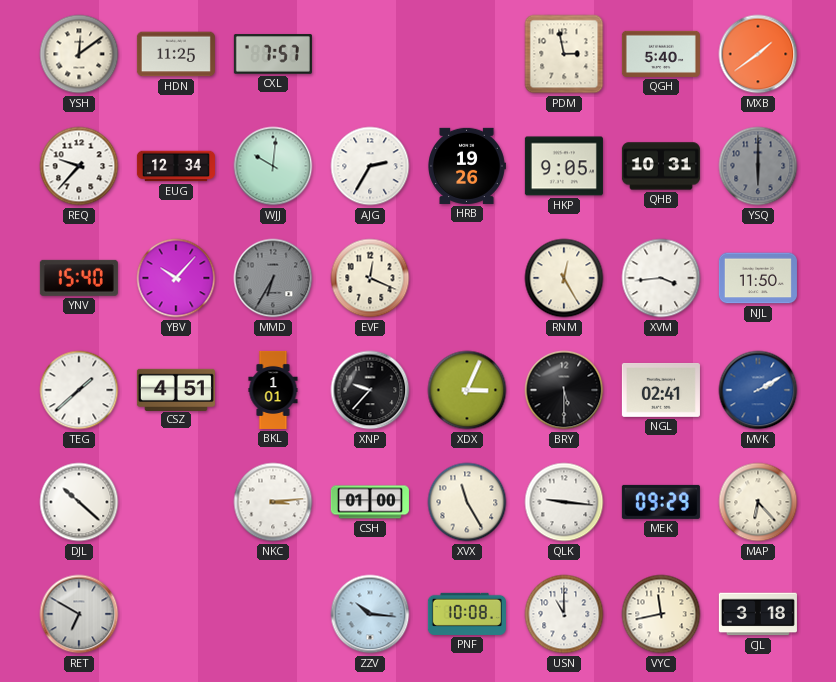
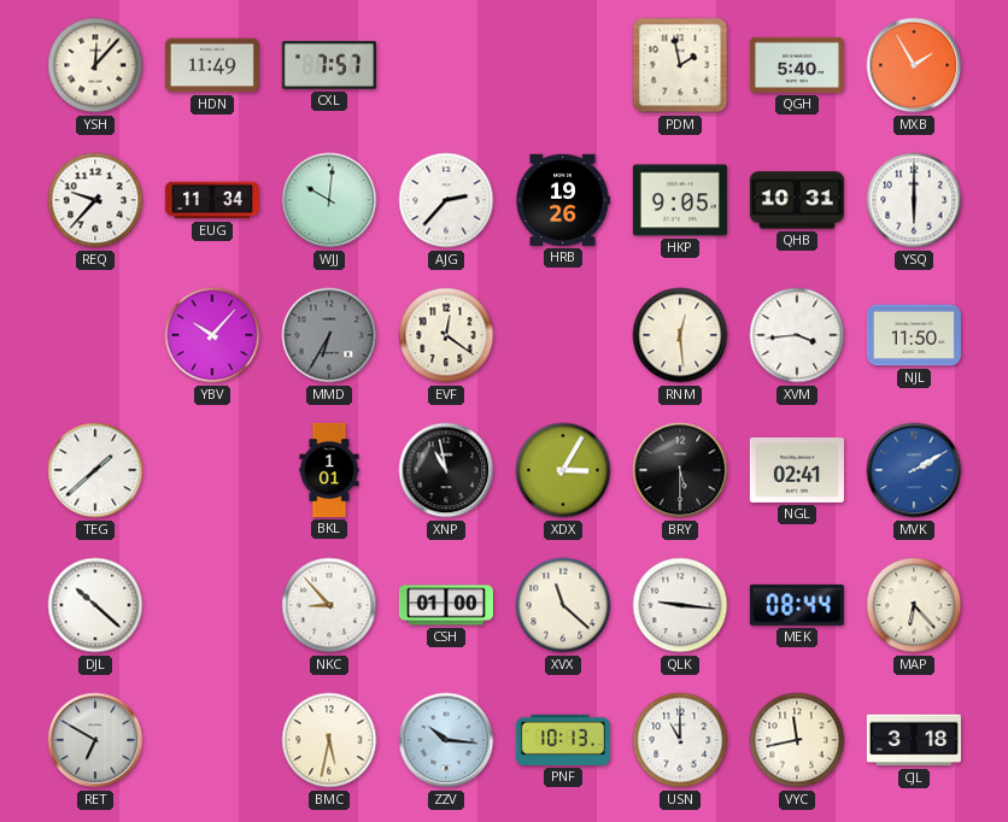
YSH: 12:09 -> 12:07
HDN: 11:25 -> 11:49
PDM: 2:58 -> 1:58
MXB: 1:39 -> 1:55
EUG: 12:34 -> 11:34
AJG: 2:35 -> 2:37
YSQ dial: grey -> white
YNV: 15:40 -> none
EVF: 12:19 -> 12:21
RNM: 12:25 -> 12:29
CSZ: 4:51 -> none
XNP: 9:37 -> 10:58
XDX: 3:04 -> 3:05
NKC: 3:14 -> 8:53
XVX: 11:25 -> 11:22
MEK: 09:29 -> 08:44
BMC: none -> 5:32
PNF: 10:08 -> 10:13
